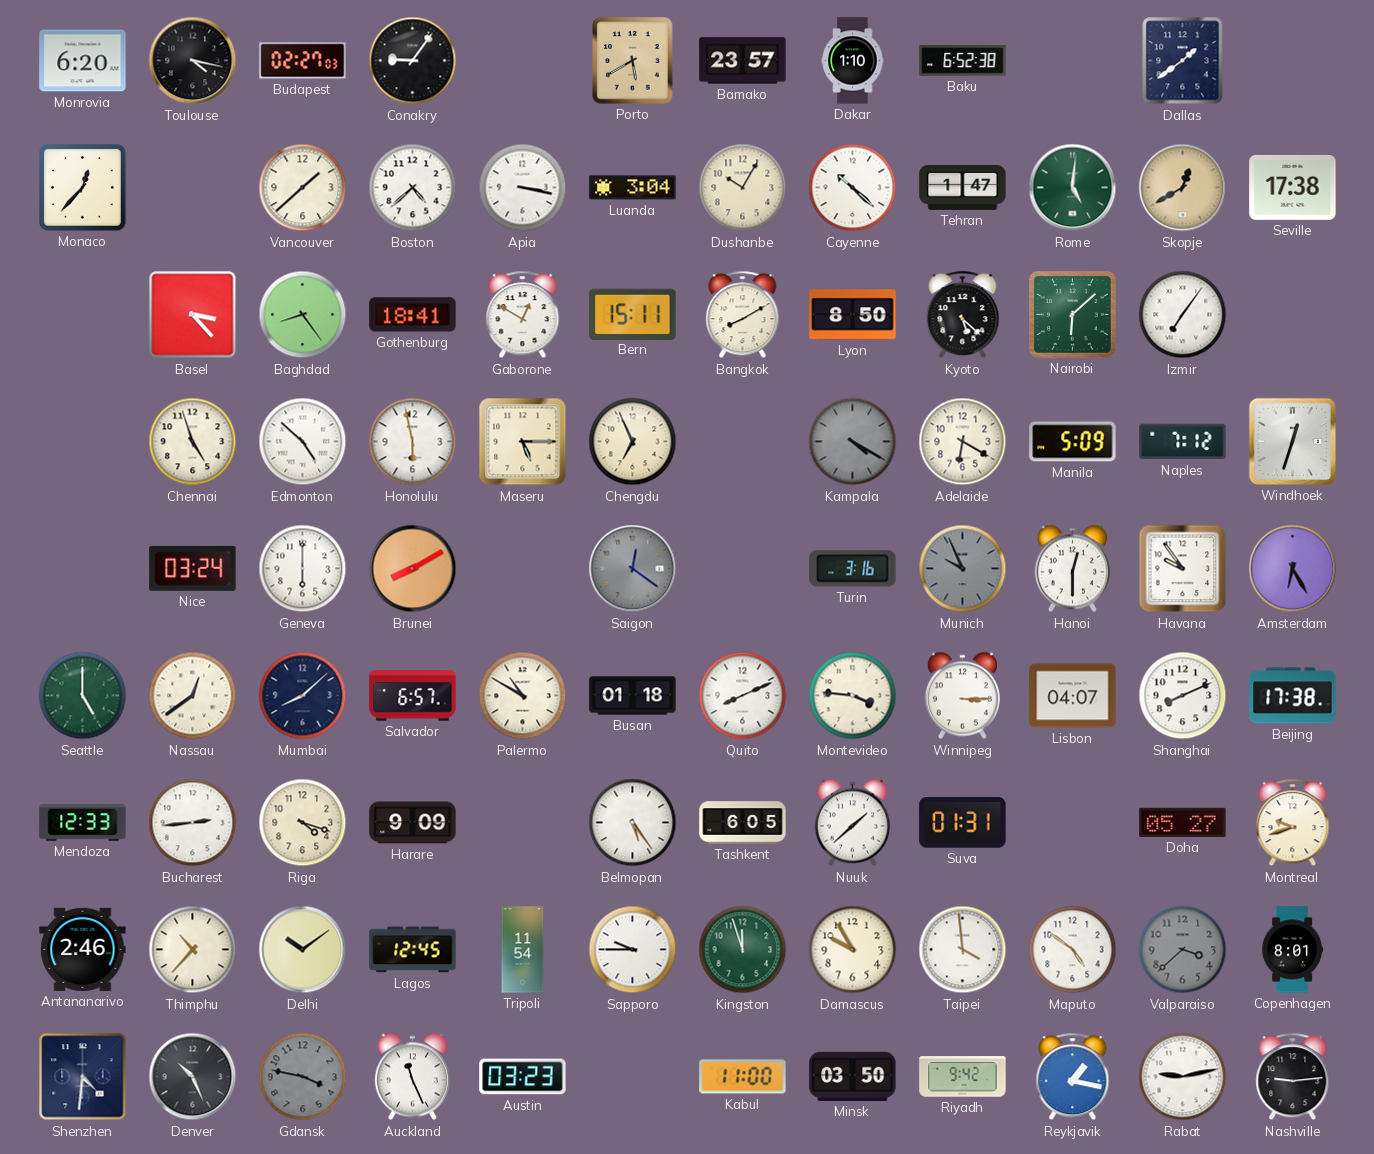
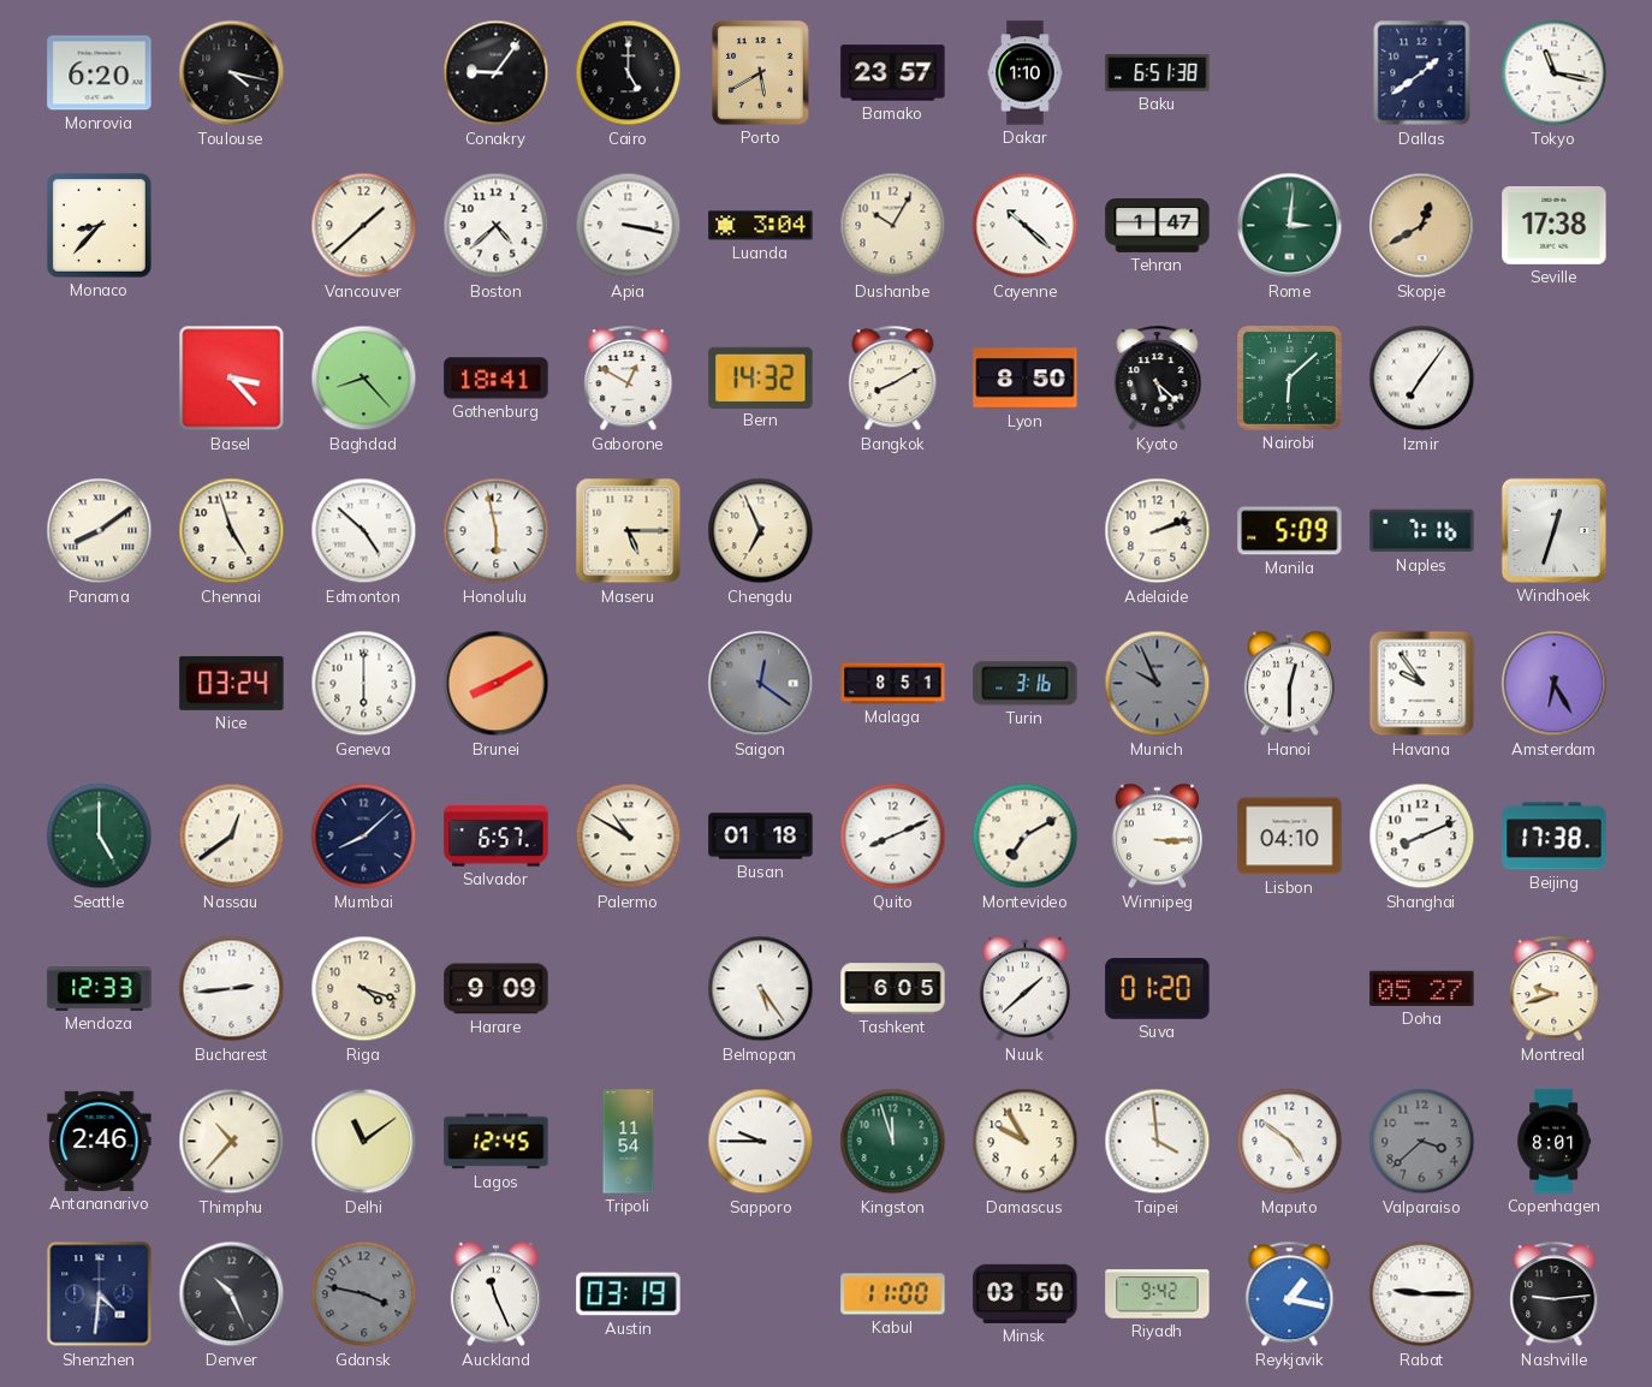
Budapest: 02:27 -> none
Cairo: none -> 5:00
Baku: 6:52 -> 6:51
Tokyo: none -> 11:17
Monaco: 12:37 -> 8:37
Rome: 5:01 -> 3:01
Baghdad: 8:24 -> 8:23
Bern: 15:11 -> 14:32
Panama: none -> 8:09
Kampala: 4:20 -> none
Adelaide: 6:20 -> 2:12
Naples: 7:12 -> 7:16
Malaga: none -> 8:51
Montevideo: 3:46 -> 7:10
Lisbon: 04:07 -> 04:10
Suva: 01:31 -> 01:20
Delhi: 10:09 -> 11:09
Austin: 03:23 -> 03:19
Rabat: 9:13 -> 9:15
